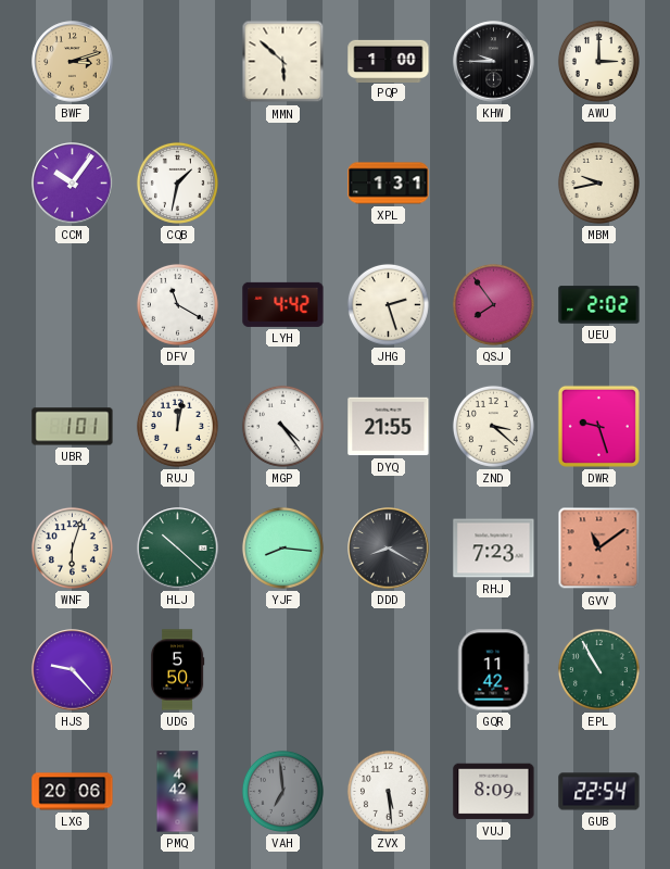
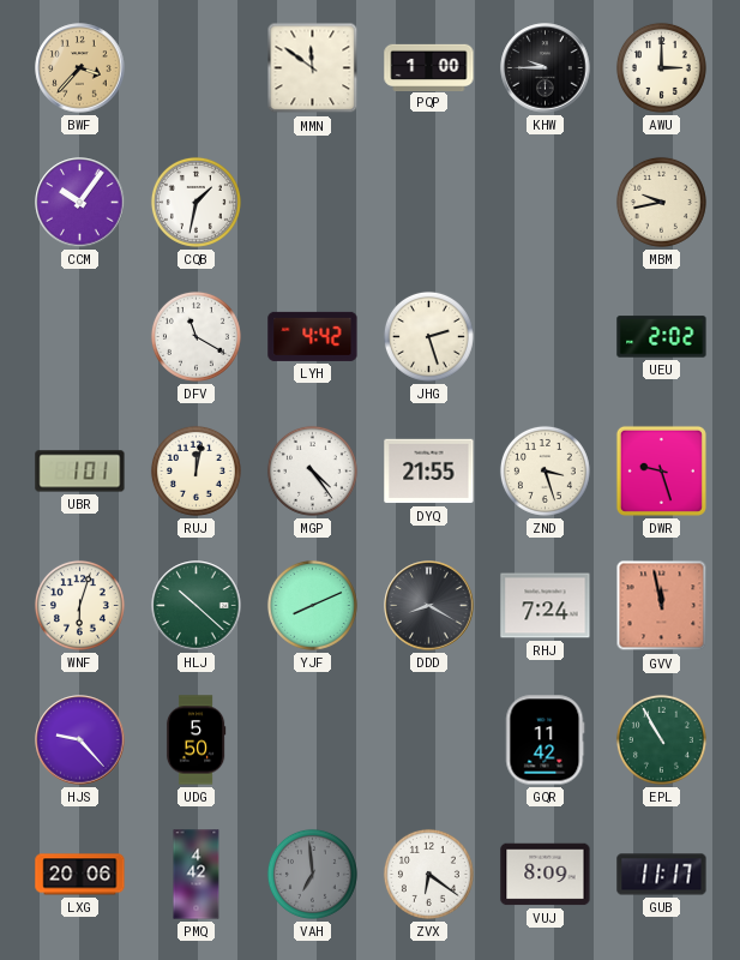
BWF: 3:12 -> 3:37
MMN: 5:52 -> 11:51
XPL: 1:31 -> none
QSJ: 7:54 -> none
ZND: 3:22 -> 3:27
YJF: 8:16 -> 8:11
RHJ: 7:23 -> 7:24
GVV: 11:09 -> 11:58
ZVX: 5:29 -> 6:21
GUB: 22:54 -> 11:17
